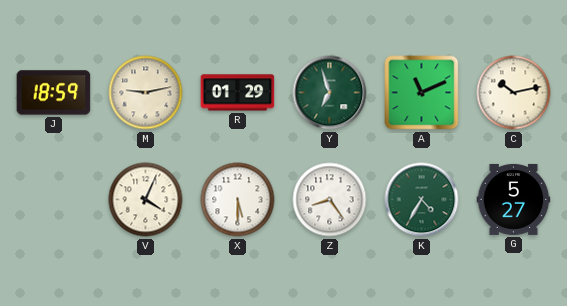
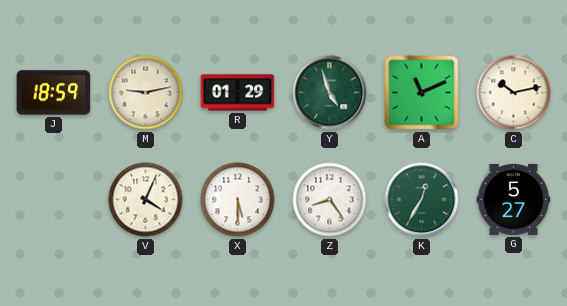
Y: 6:57 -> 4:57
K: 4:35 -> 12:35
